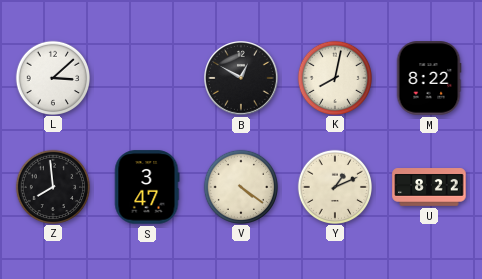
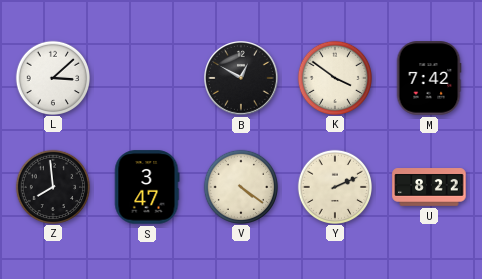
K: 8:02 -> 3:51
M: 8:22 -> 7:42
Y: 1:11 -> 2:11
